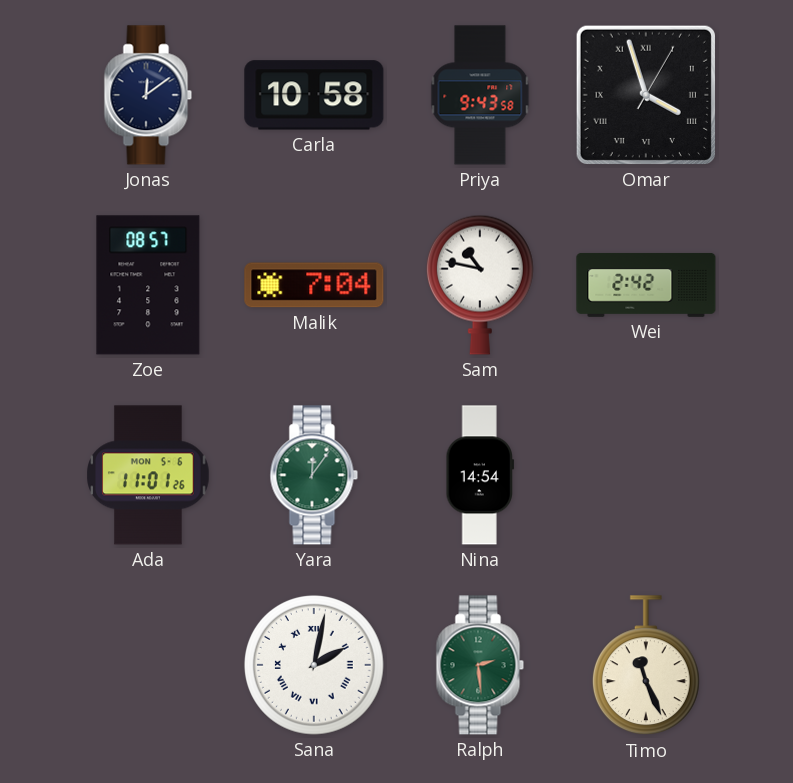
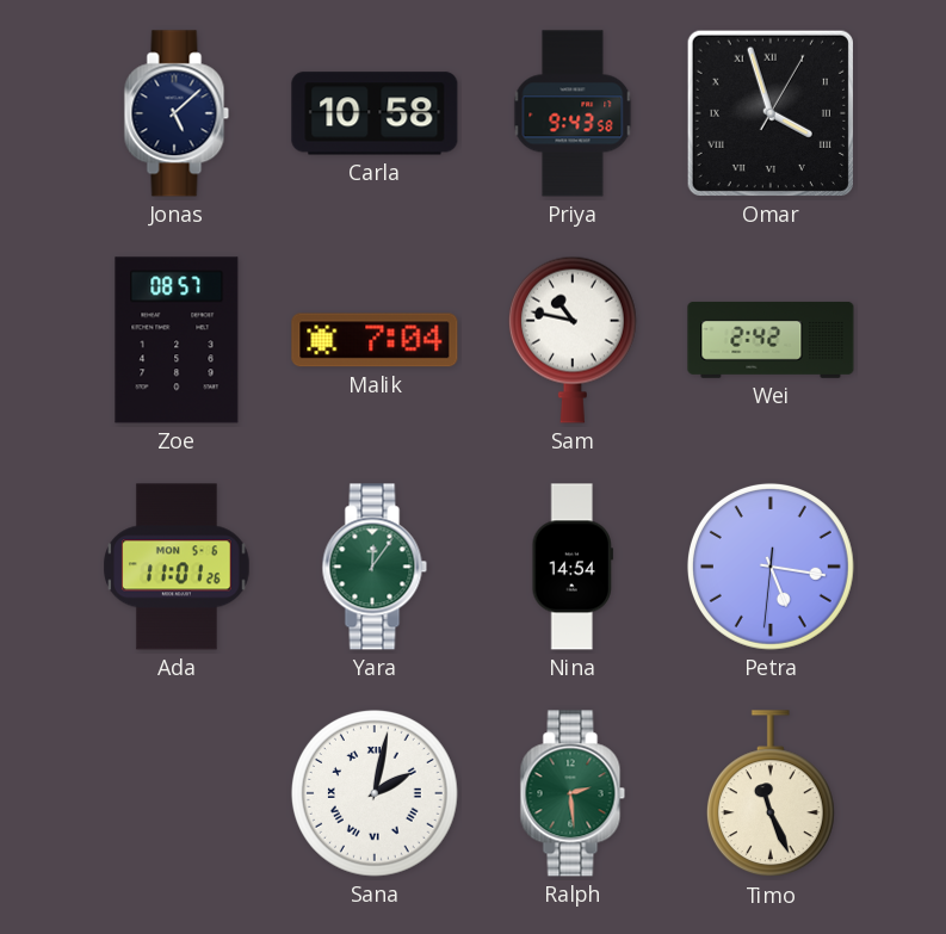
Jonas: 12:09 -> 5:08
Petra: none -> 5:16
